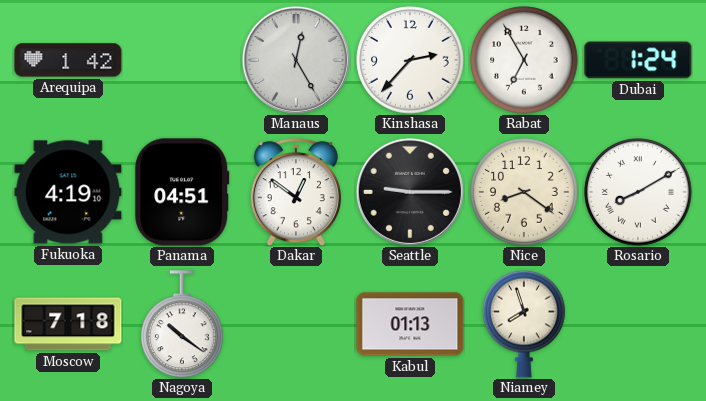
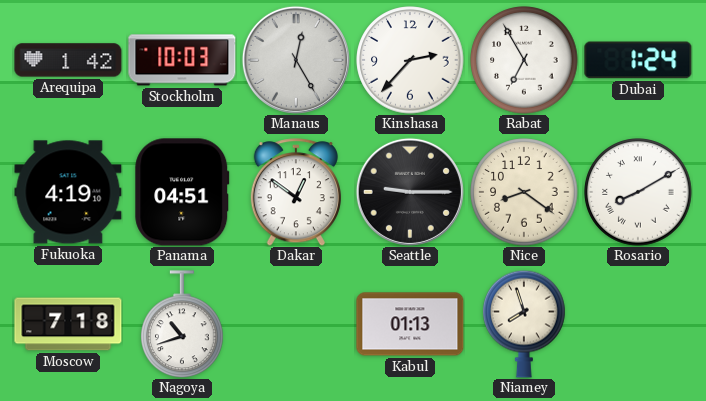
Stockholm: none -> 10:03
Nagoya: 10:21 -> 10:42
